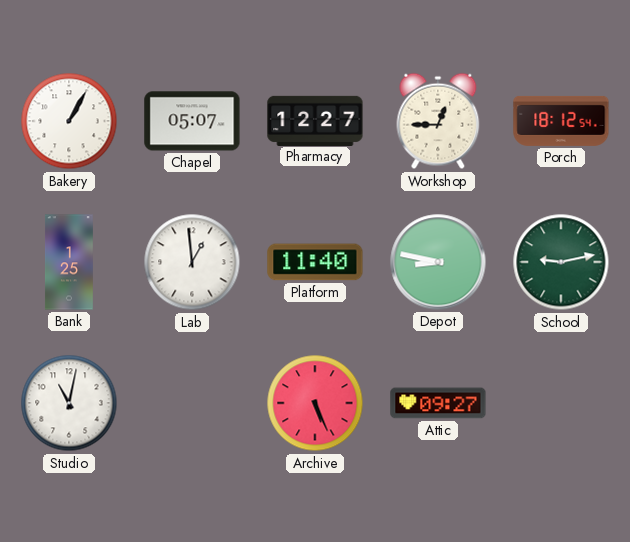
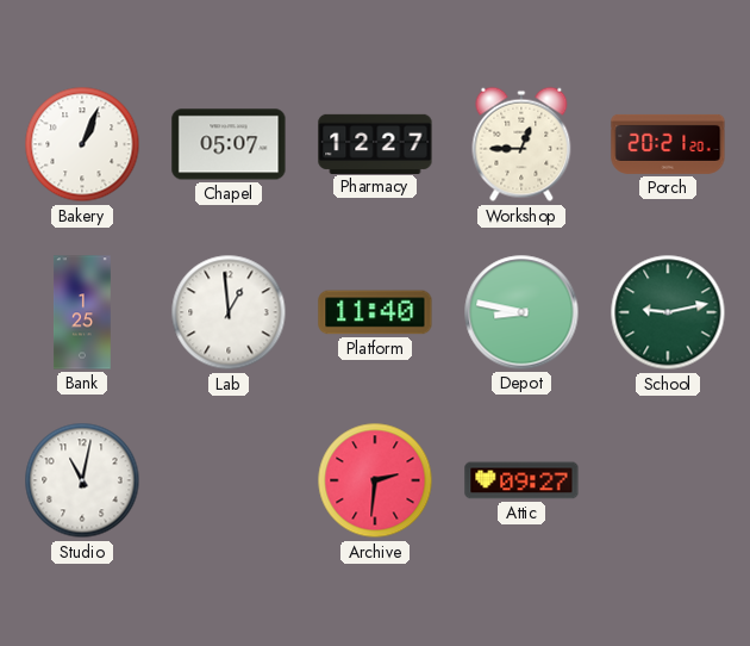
Bakery: 1:05 -> 1:04
Porch: 18:12 -> 20:21
Archive: 5:26 -> 2:31
